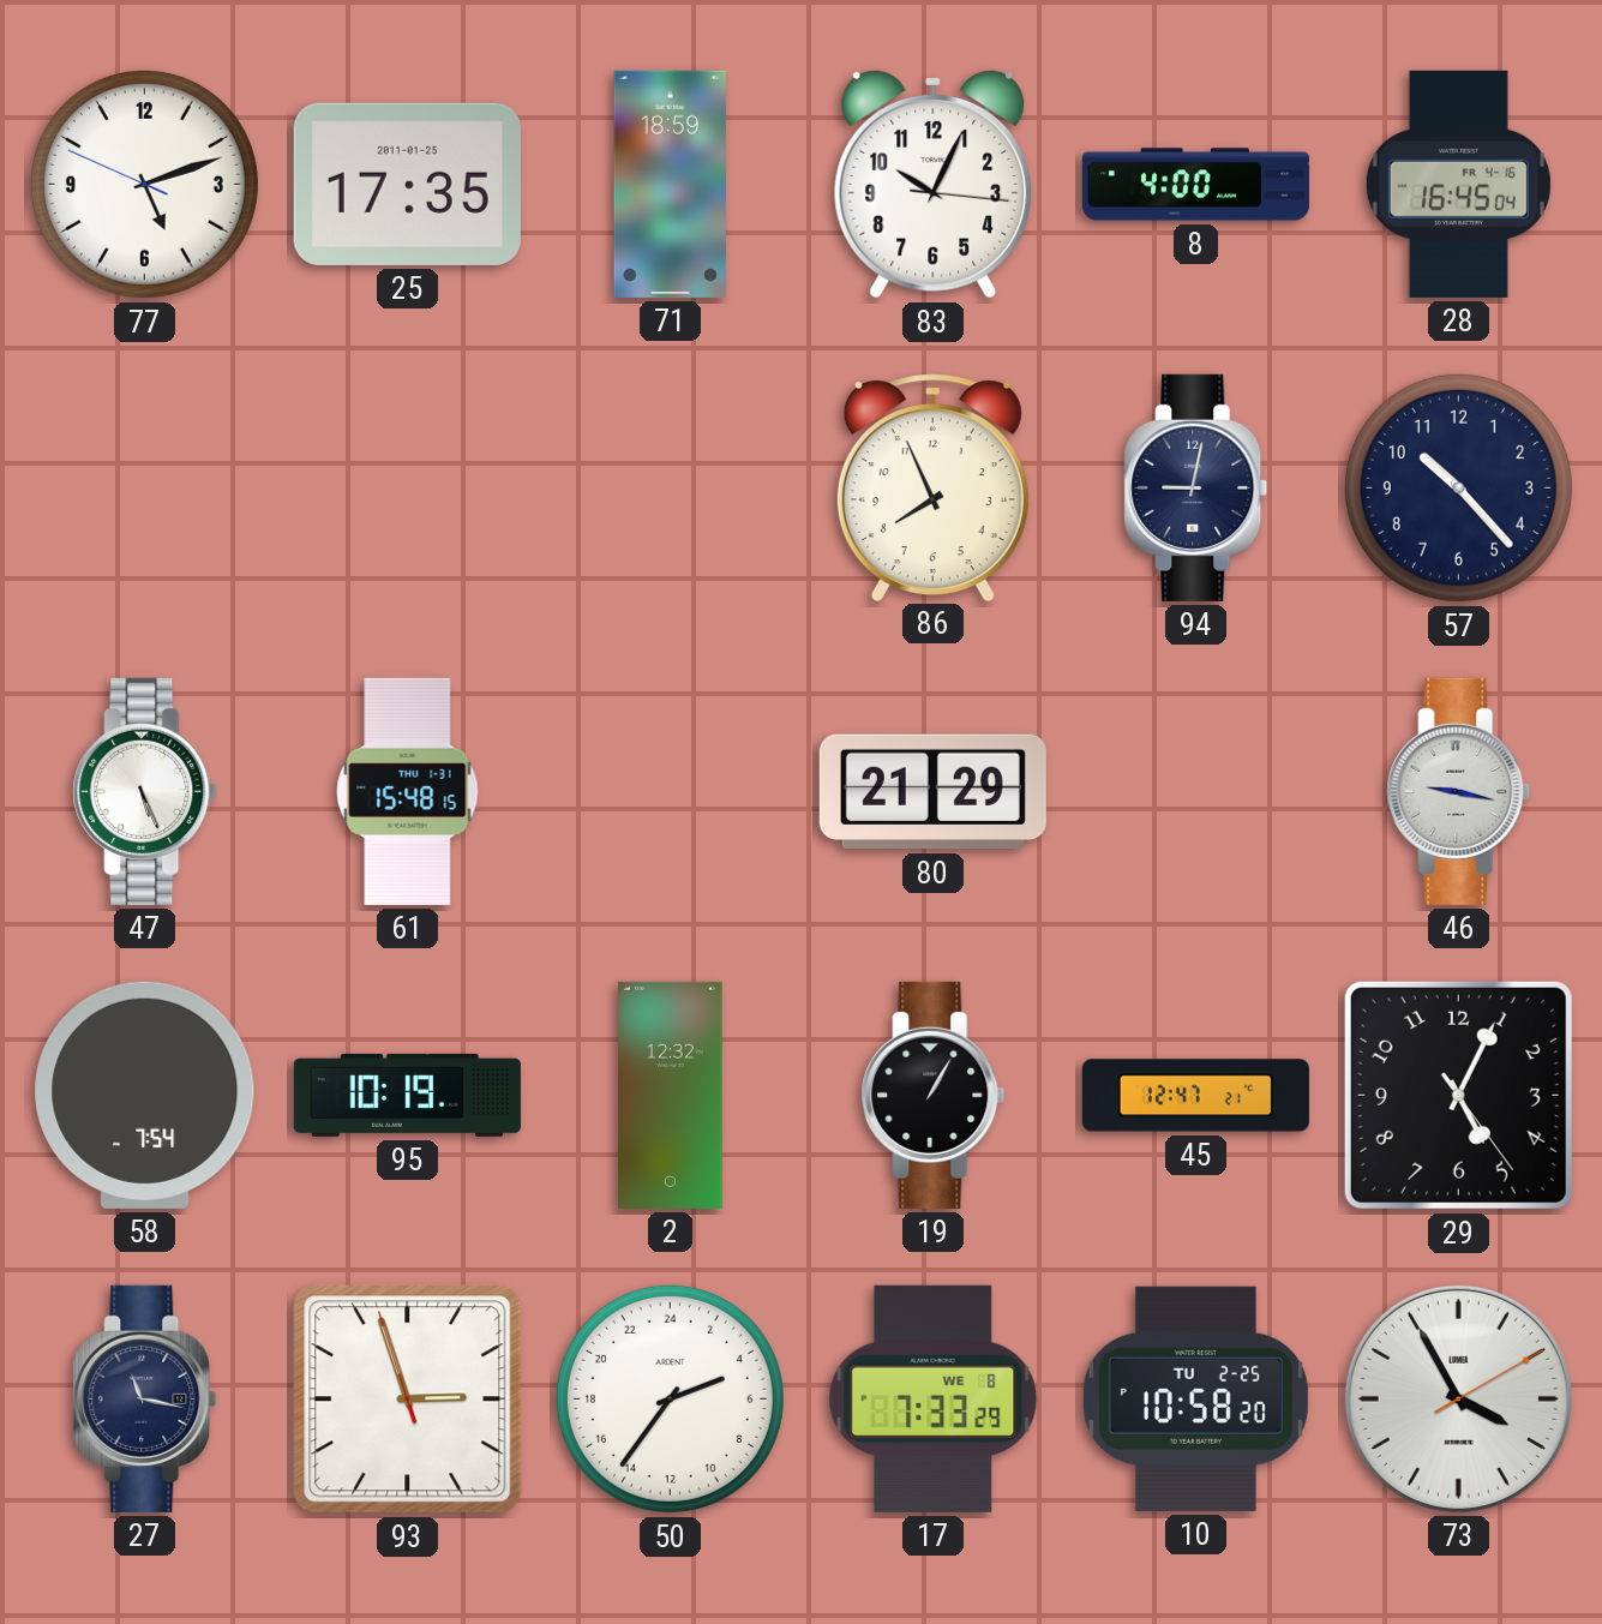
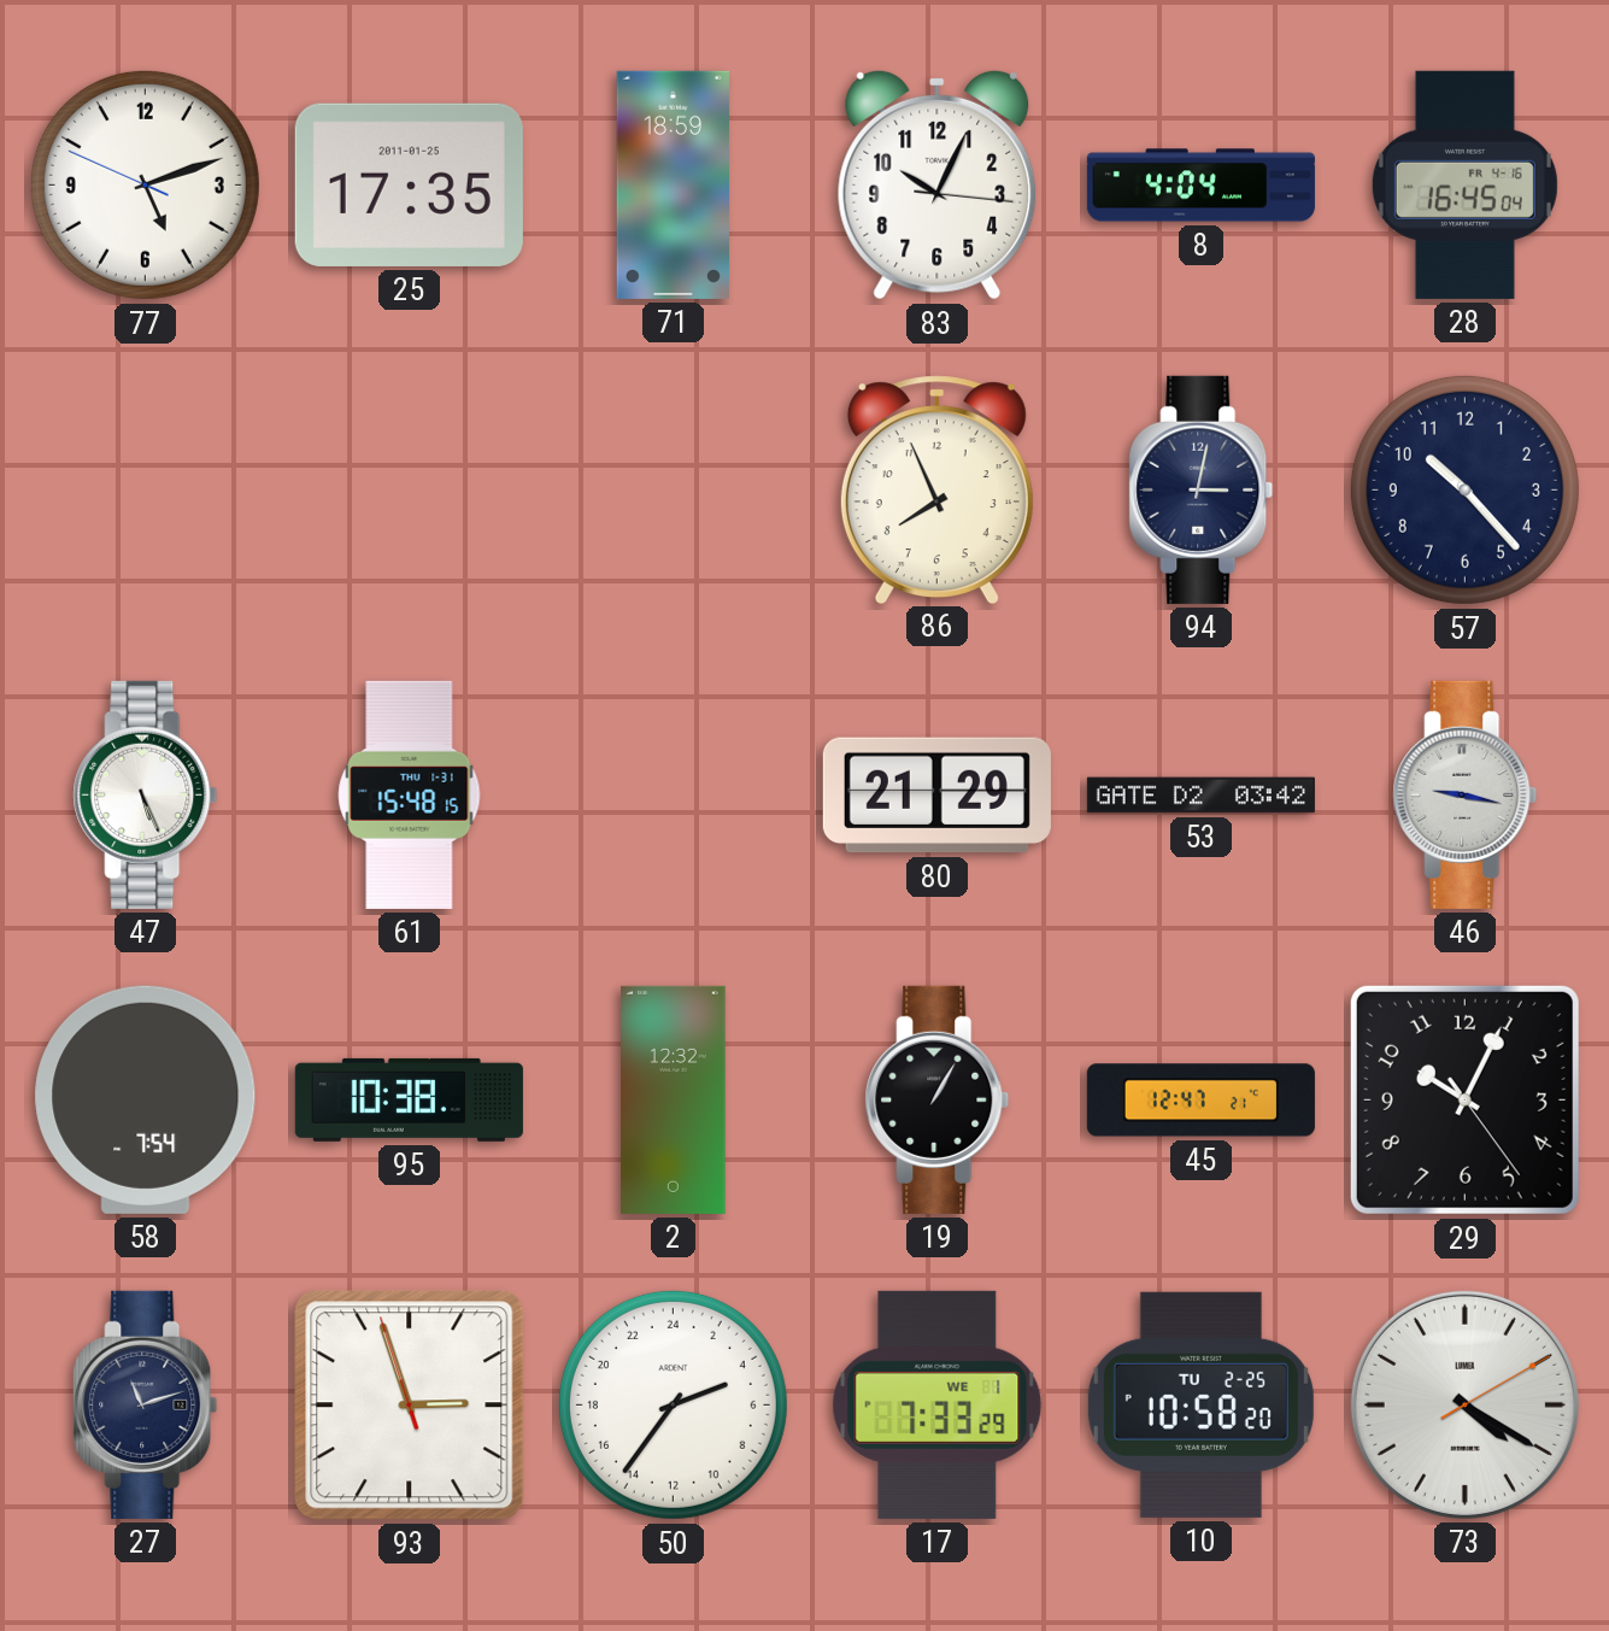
8: 4:00 -> 4:04
94: 9:02 -> 3:02
53: none -> 03:42
95: 10:19 -> 10:38
29: 5:04 -> 10:04
27: 11:17 -> 11:12
17 date: WE 8 -> WE 1
73: 3:55 -> 4:20
